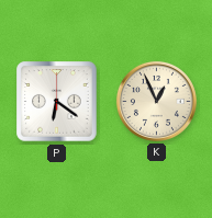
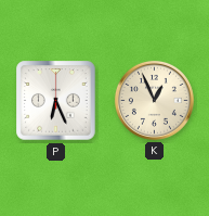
P: 6:21 -> 6:26
